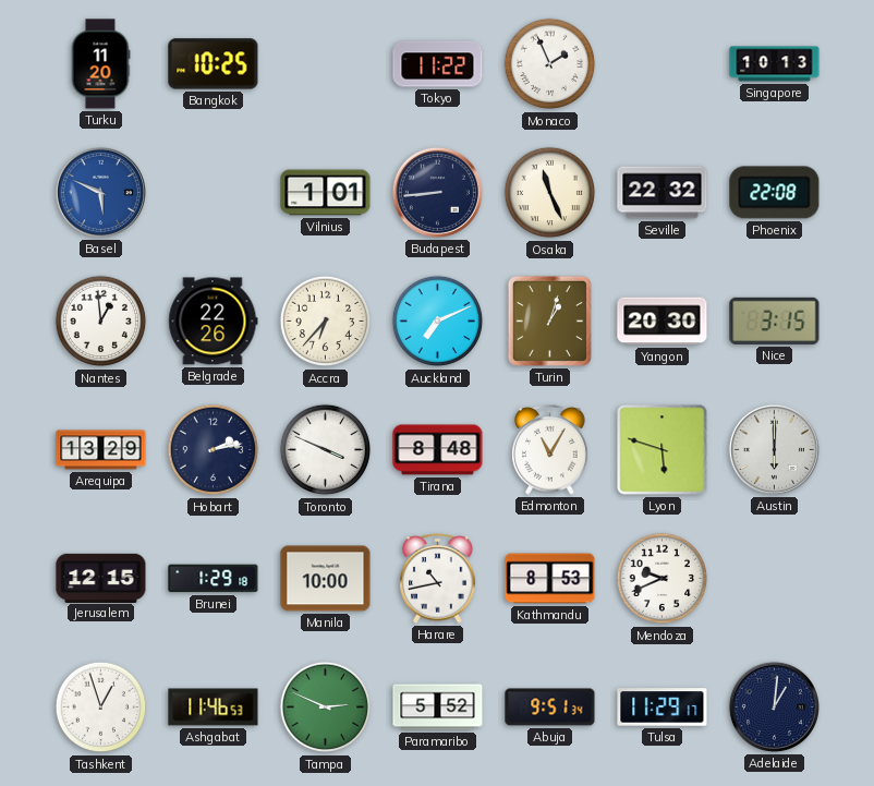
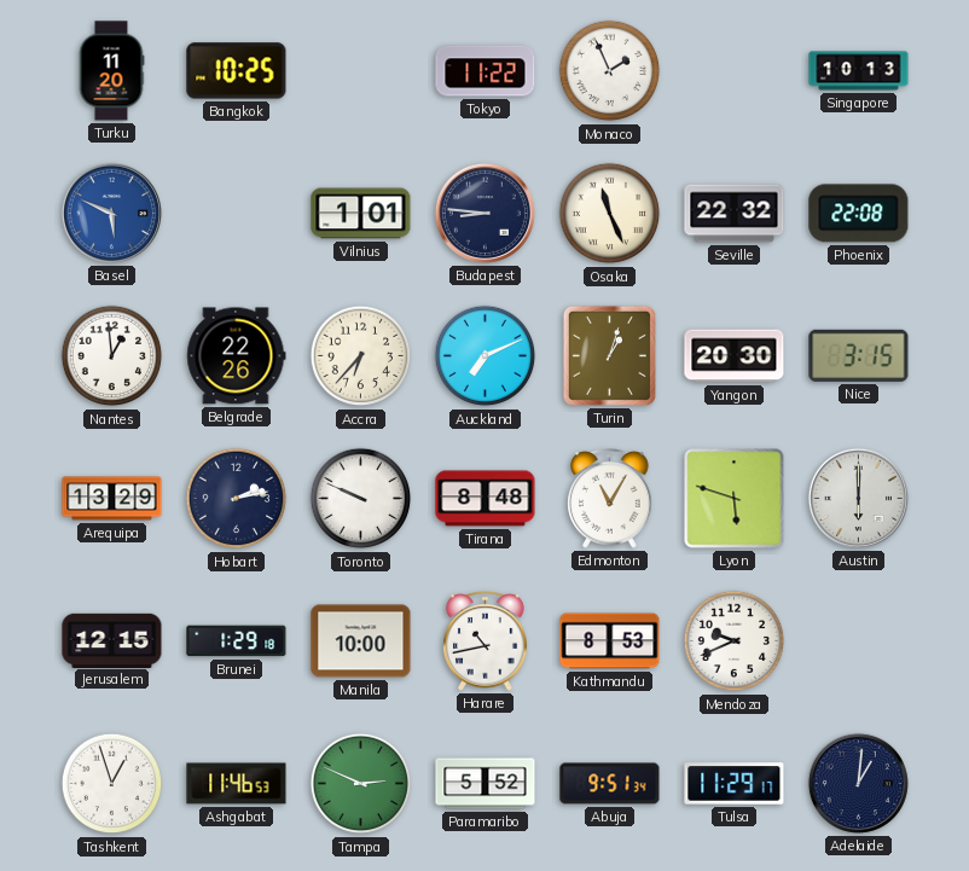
Budapest: 8:44 -> 8:46
Toronto: 3:49 -> 9:49
